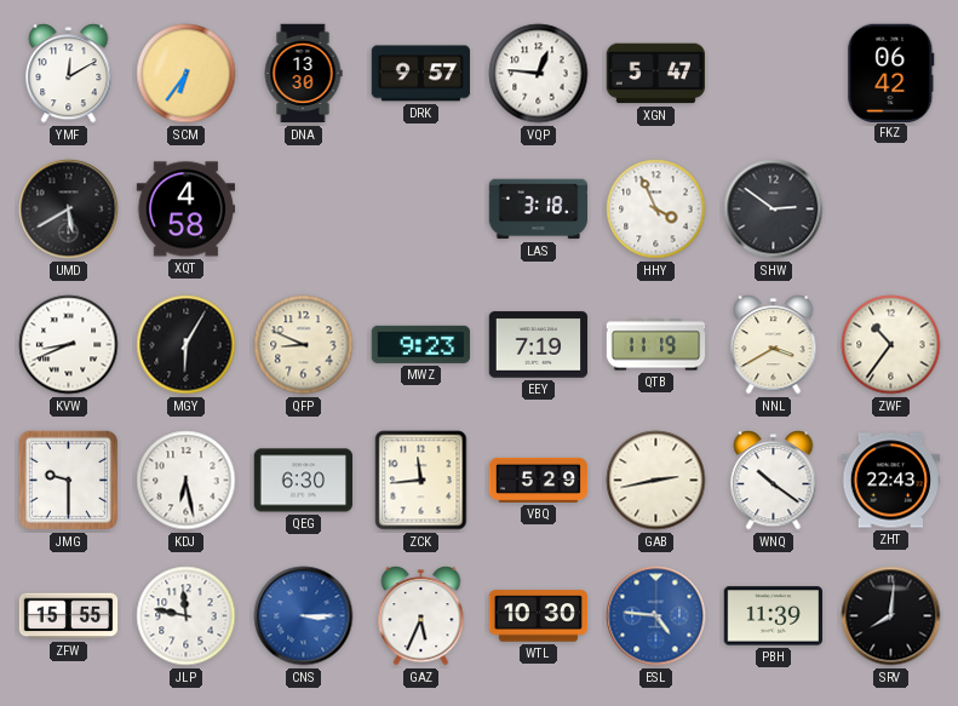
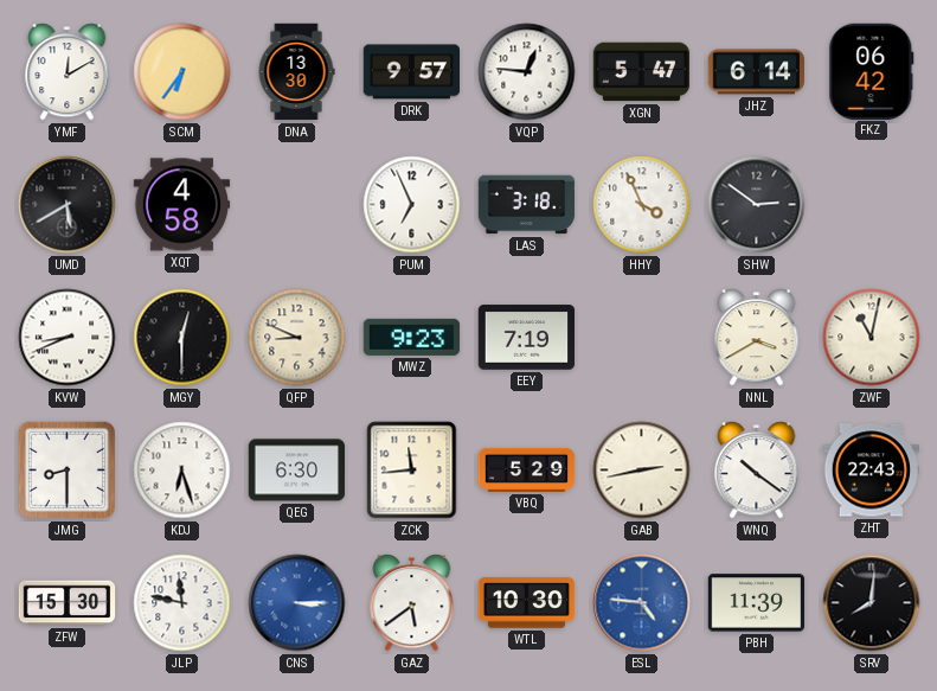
JHZ: none -> 6:14
PUM: none -> 6:56
MGY: 6:05 -> 12:30
QTB: 11:19 -> none
ZWF: 10:36 -> 11:02
JMG: 9:30 -> 8:30
KDJ: 6:28 -> 6:27
ZFW: 15:55 -> 15:30
GAZ: 5:34 -> 5:39
